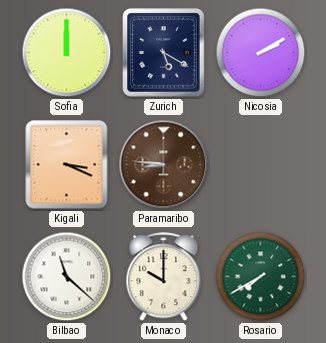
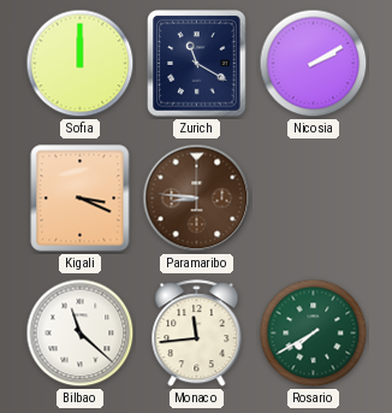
Zurich: 5:20 -> 11:20
Monaco: 10:00 -> 11:44
